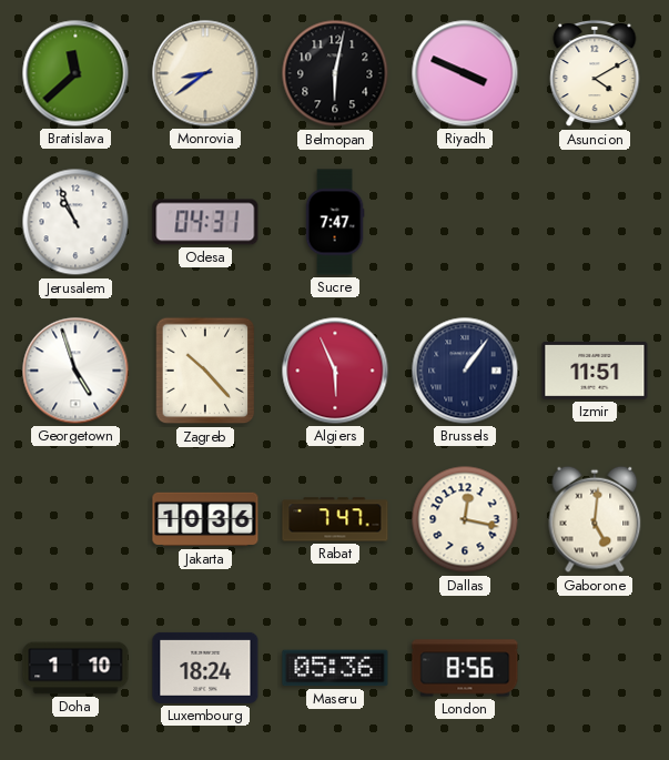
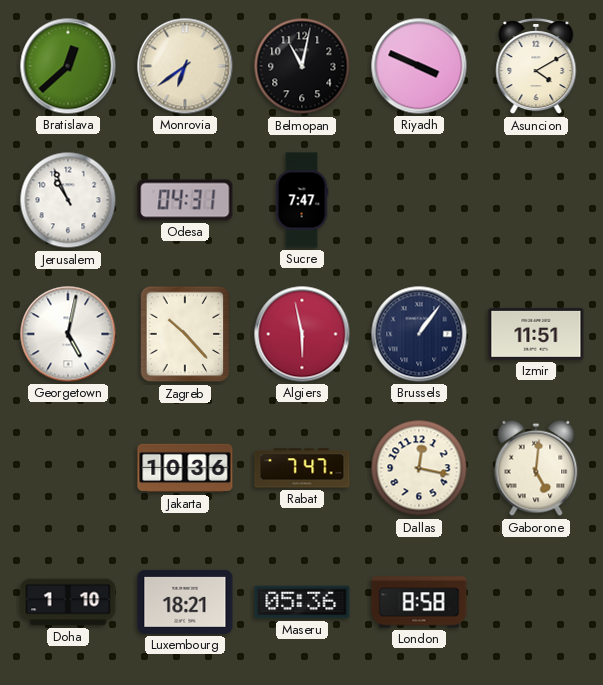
Bratislava: 11:38 -> 12:38
Monrovia: 8:39 -> 6:39
Belmopan: 6:02 -> 11:02
Georgetown: 4:57 -> 5:02
Algiers: 5:56 -> 5:58
Luxembourg: 18:24 -> 18:21
London: 8:56 -> 8:58
